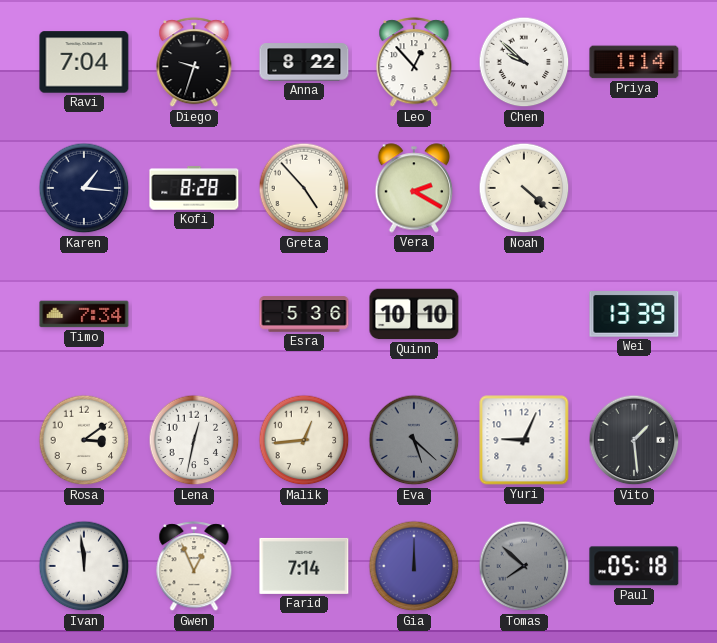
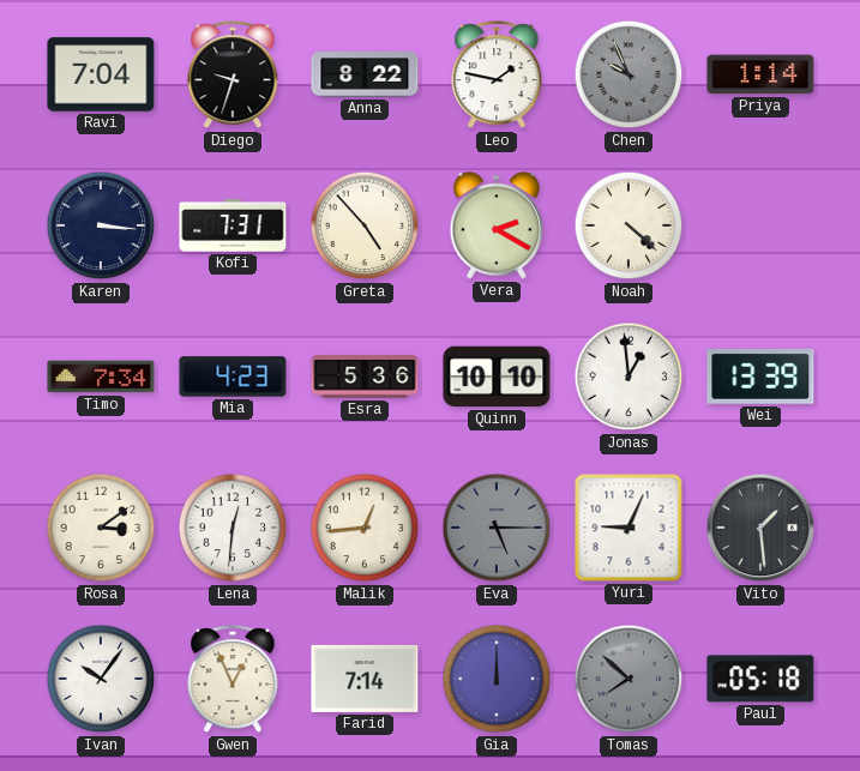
Leo: 12:53 -> 1:47
Chen: 9:52 -> 9:56
Chen dial: white -> grey
Karen: 1:16 -> 3:16
Kofi: 8:28 -> 7:31
Mia: none -> 4:23
Jonas: none -> 12:59
Lena: 12:32 -> 12:31
Eva: 5:22 -> 5:15
Ivan: 11:59 -> 10:06
